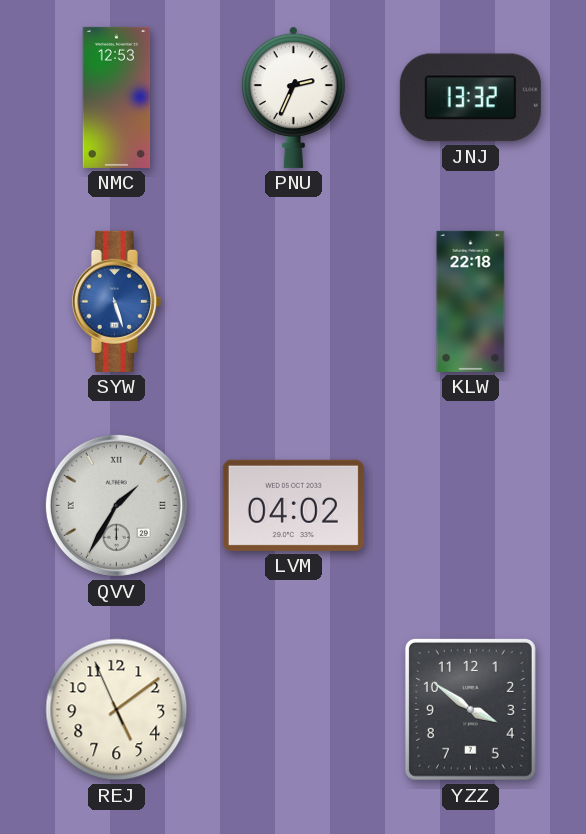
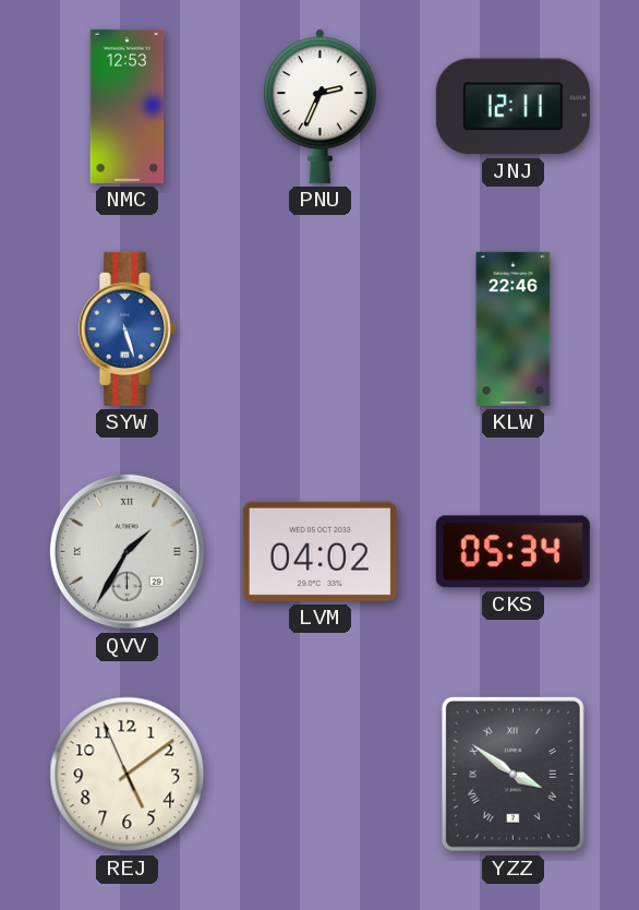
JNJ: 13:32 -> 12:11
KLW: 22:18 -> 22:46
CKS: none -> 05:34
YZZ numerals: Arabic -> Roman
